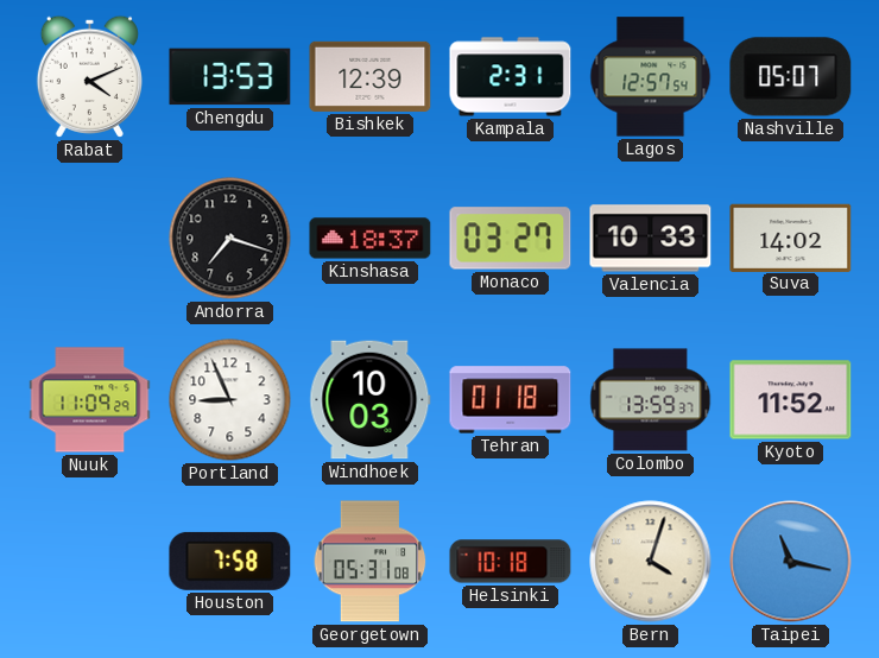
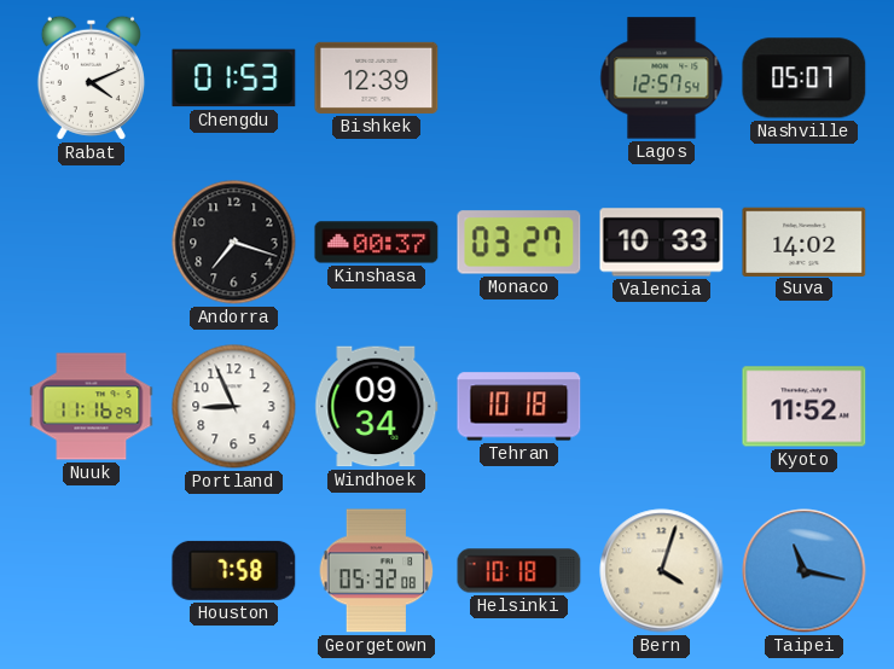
Chengdu: 13:53 -> 01:53
Kampala: 2:31 -> none
Kinshasa: 18:37 -> 00:37
Nuuk: 11:09 -> 11:16
Windhoek: 10:03 -> 09:34
Tehran: 01:18 -> 10:18
Colombo: 13:59 -> none
Georgetown: 05:31 -> 05:32
